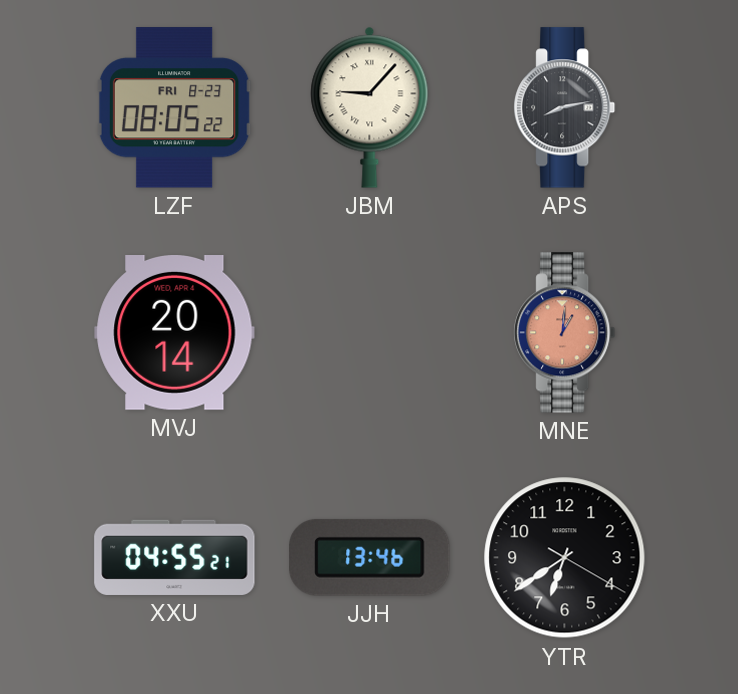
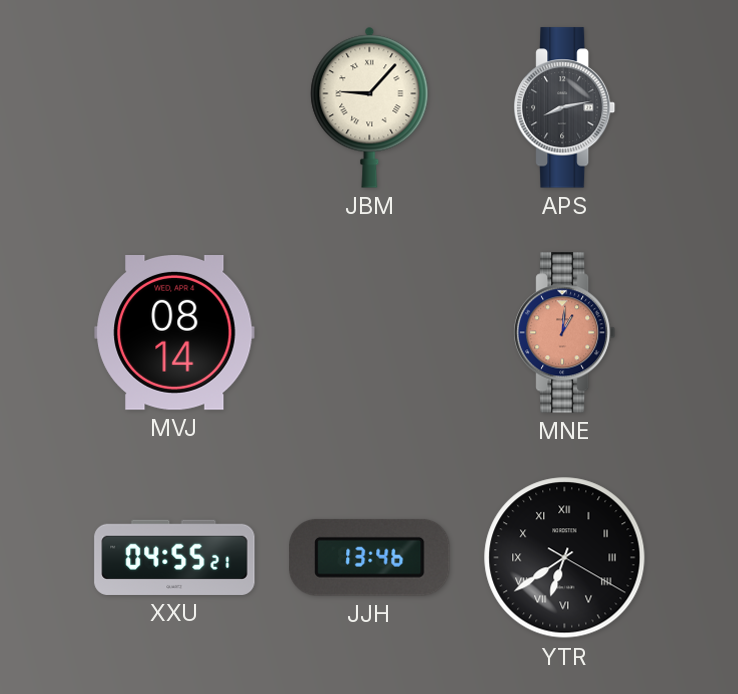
LZF: 08:05 -> none
MVJ: 20:14 -> 08:14
YTR numerals: Arabic -> Roman
